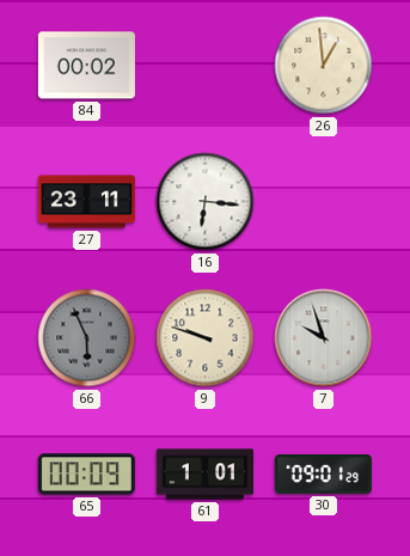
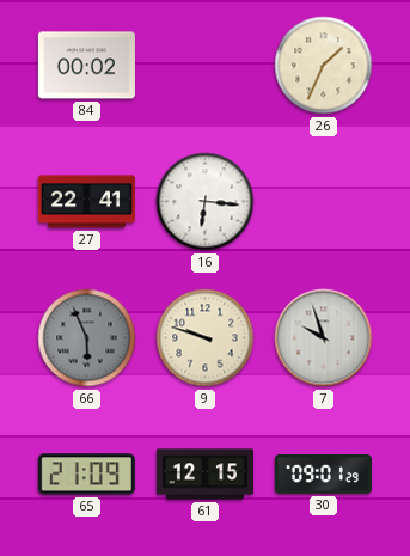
26: 12:59 -> 1:34
27: 23:11 -> 22:41
65: 00:09 -> 21:09
61: 1:01 -> 12:15
